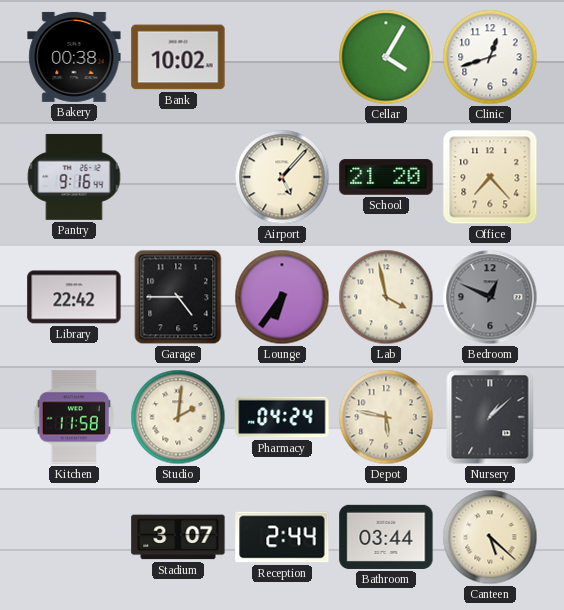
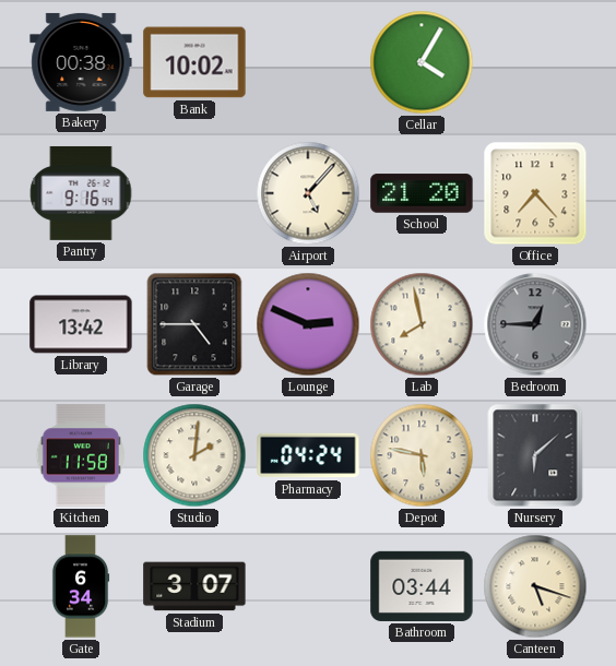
Clinic: 12:42 -> none
Library: 22:42 -> 13:42
Lounge: 6:36 -> 2:49
Lab: 3:58 -> 7:58
Bedroom: 12:49 -> 12:45
Nursery: 1:08 -> 6:08
Gate: none -> 6:34
Reception: 2:44 -> none
Canteen: 5:22 -> 5:18
